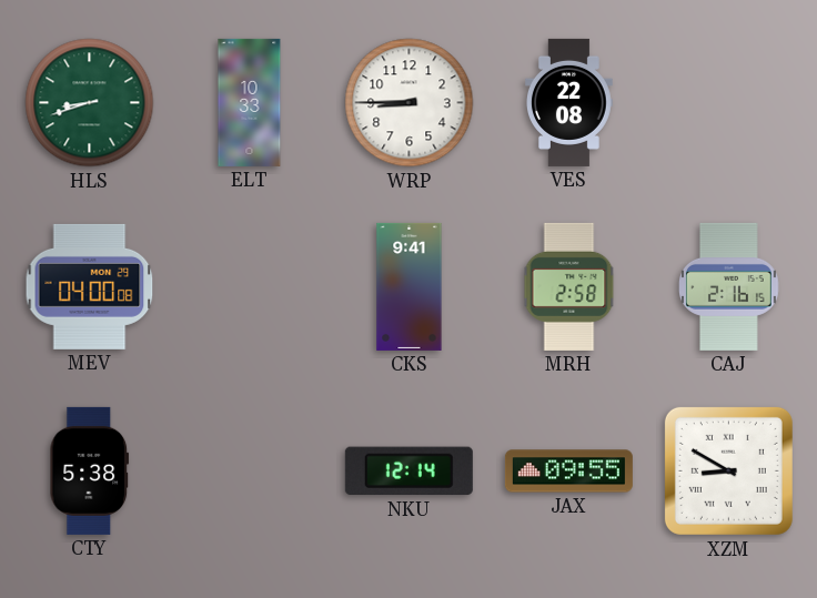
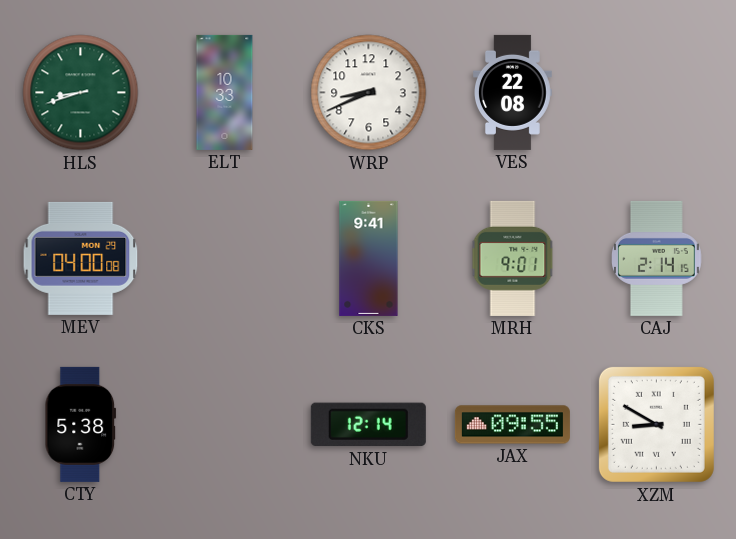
WRP: 8:45 -> 8:41
MRH: 2:58 -> 9:01
CAJ: 2:16 -> 2:14
